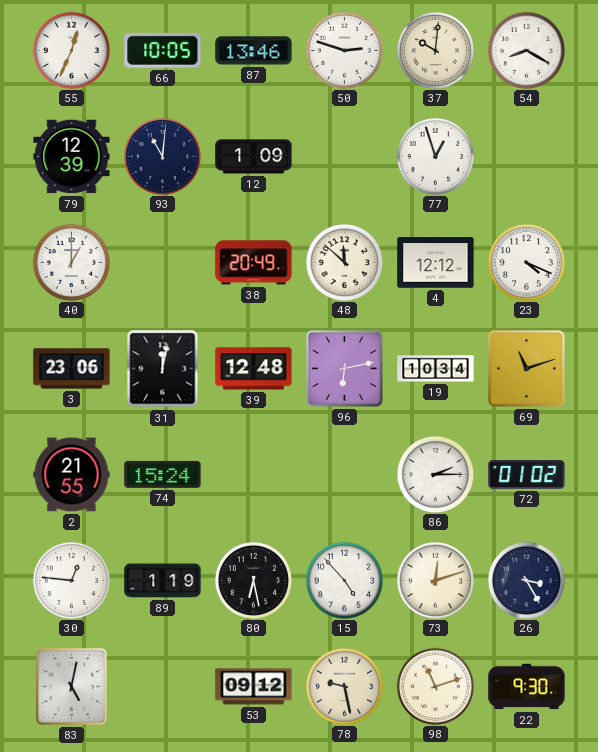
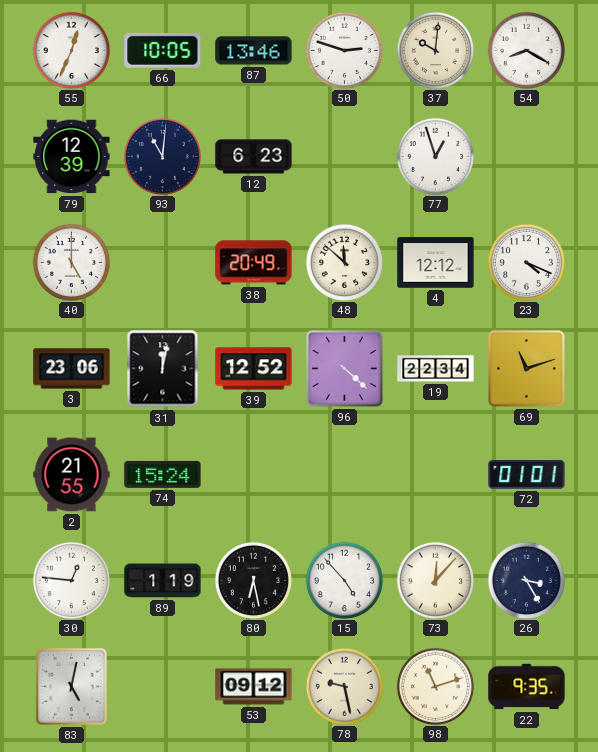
12: 1:09 -> 6:23
40: 1:00 -> 5:00
39: 12:48 -> 12:52
96: 6:13 -> 4:22
19: 10:34 -> 22:34
86: 2:15 -> none
72: 01:02 -> 01:01
73: 12:12 -> 12:07
22: 9:30 -> 9:35
